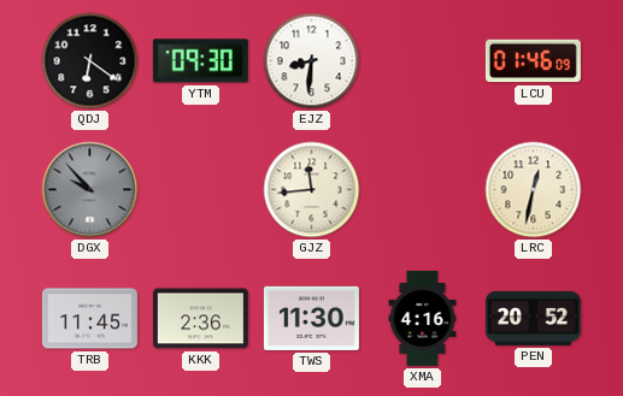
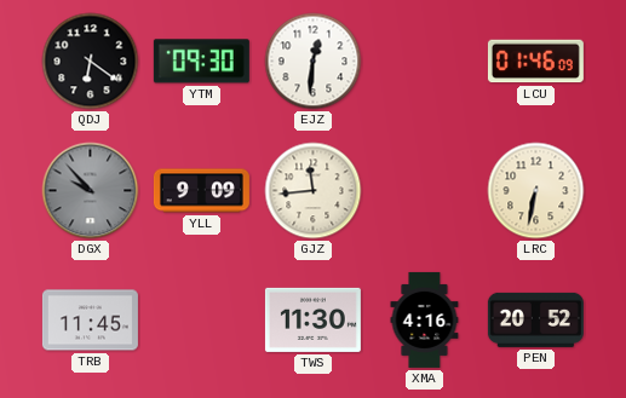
EJZ: 8:31 -> 12:31
YLL: none -> 9:09
LRC: 12:32 -> 6:32
KKK: 2:36 -> none
